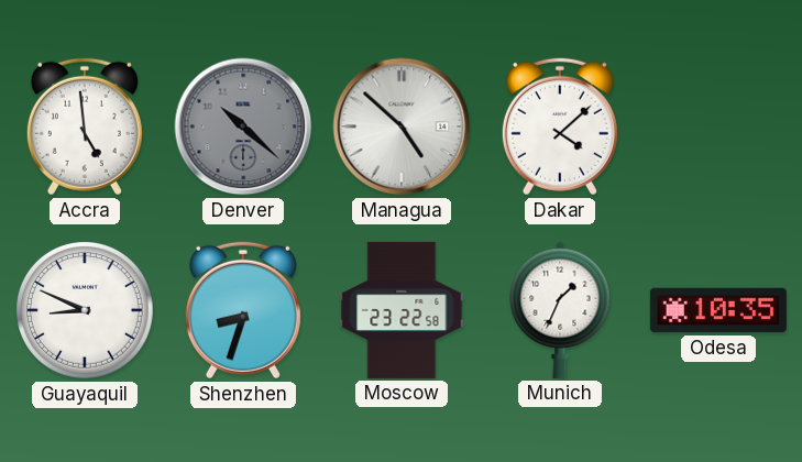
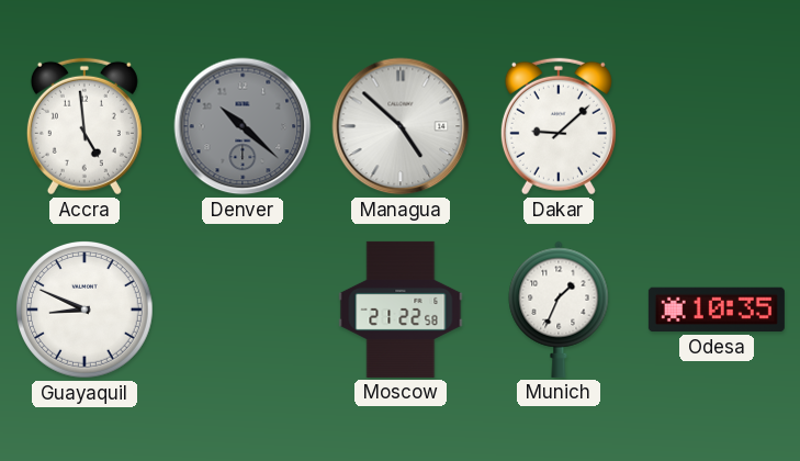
Dakar: 4:08 -> 9:08
Shenzhen: 8:33 -> none
Moscow: 23:22 -> 21:22
